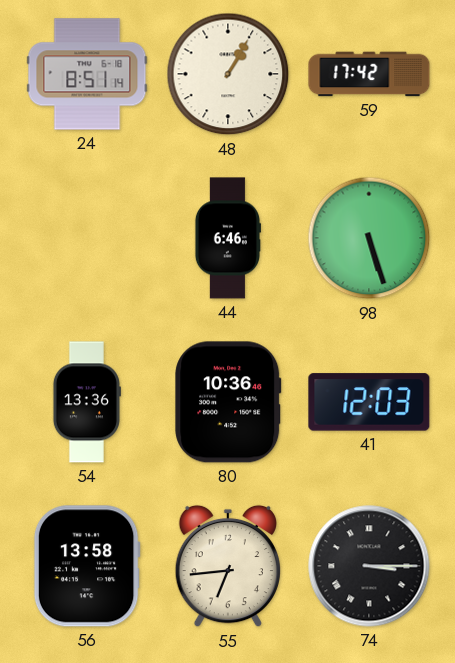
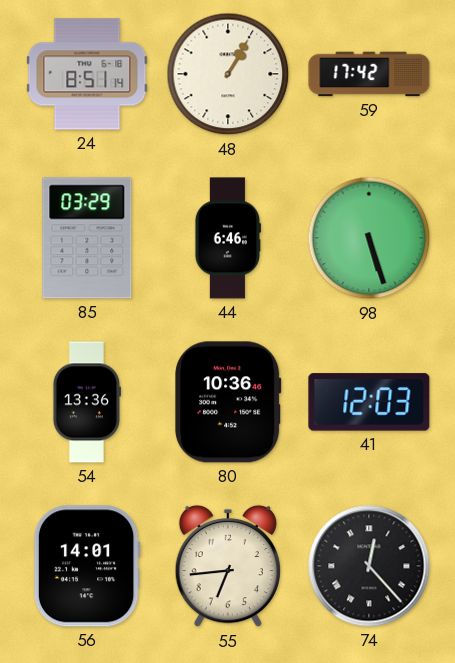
85: none -> 03:29
56: 13:58 -> 14:01
74: 3:15 -> 12:23
